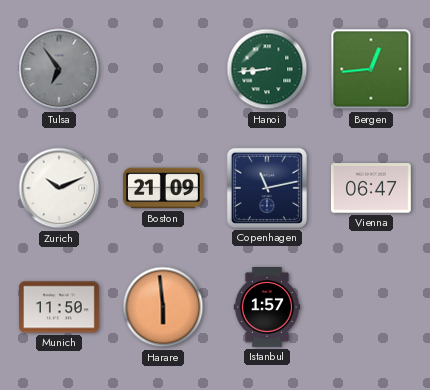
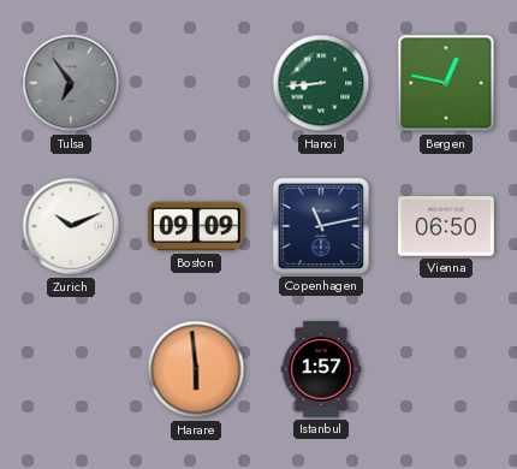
Bergen: 12:44 -> 12:47
Boston: 21:09 -> 09:09
Vienna: 06:47 -> 06:50
Munich: 11:50 -> none
